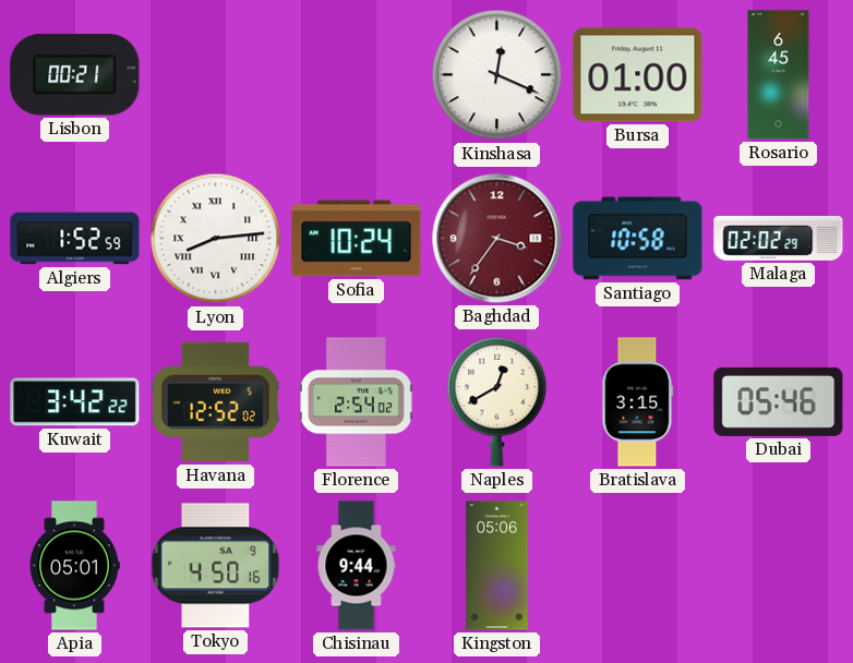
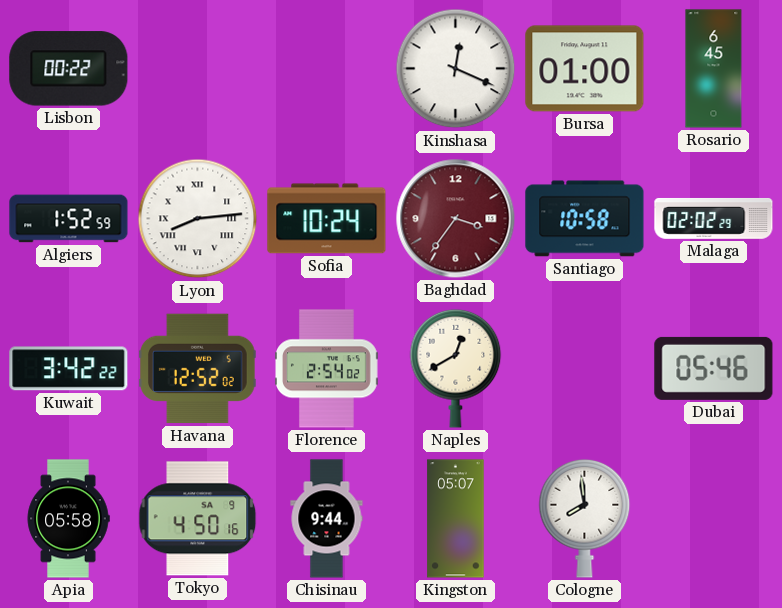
Lisbon: 00:21 -> 00:22
Bratislava: 3:15 -> none
Apia: 05:01 -> 05:58
Kingston: 05:06 -> 05:07
Cologne: none -> 7:59
